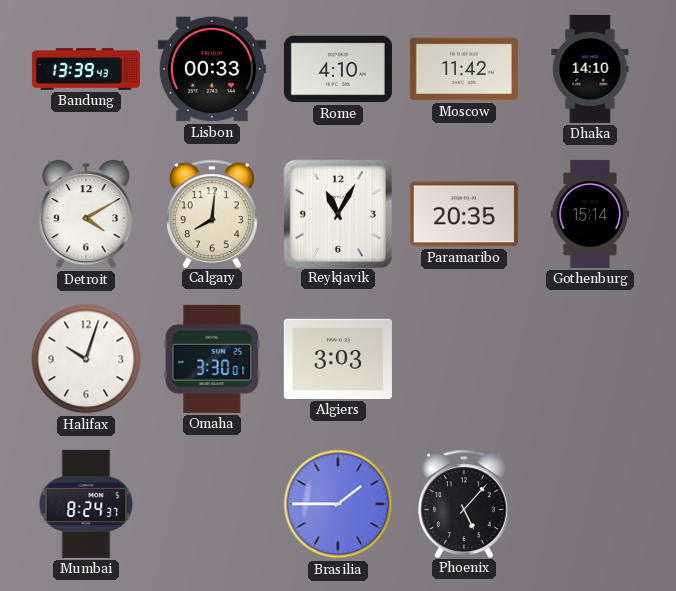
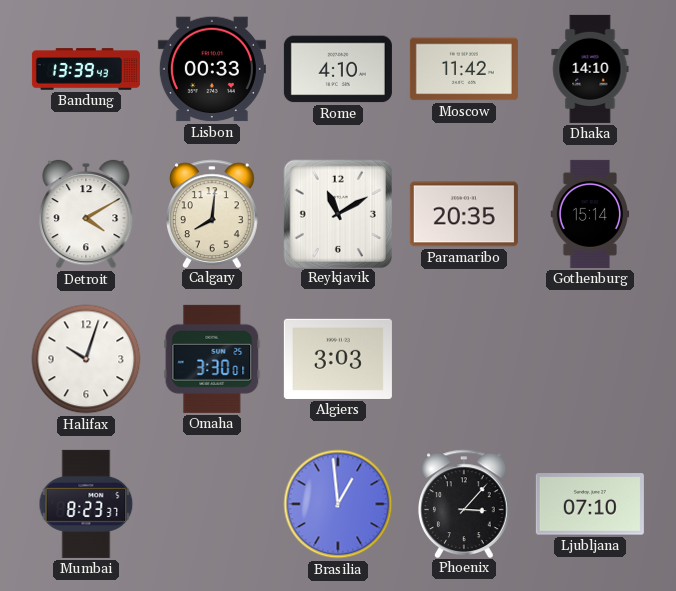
Reykjavik: 11:05 -> 11:10
Mumbai: 8:24 -> 8:23
Brasilia: 1:45 -> 12:59
Phoenix: 5:07 -> 3:07
Ljubljana: none -> 07:10
